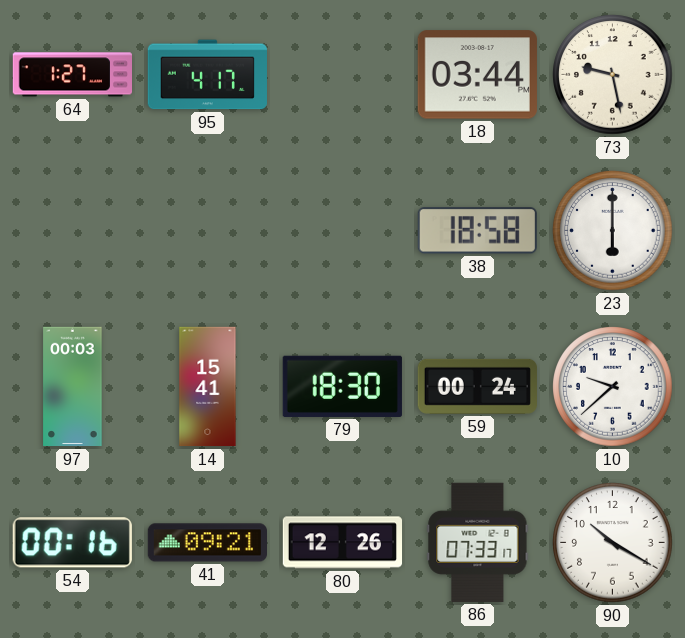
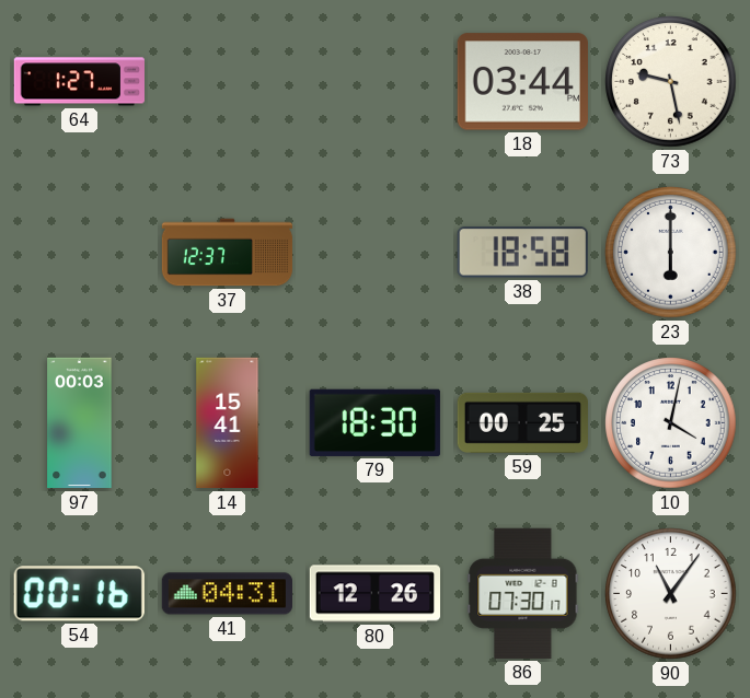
95: 4:17 -> none
37: none -> 12:37
59: 00:24 -> 00:25
10: 9:38 -> 4:02
41: 09:21 -> 04:31
86: 07:33 -> 07:30
90: 10:20 -> 11:06
